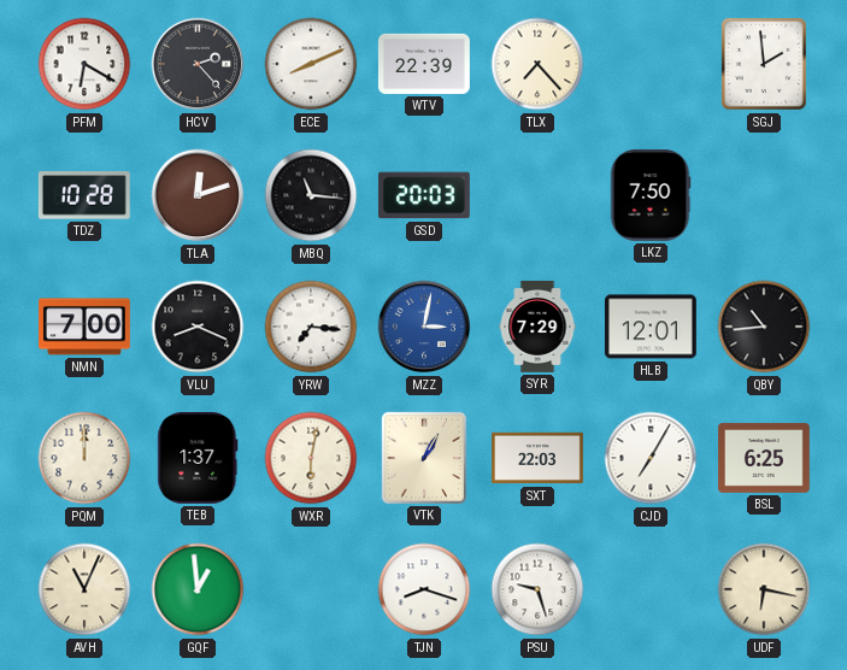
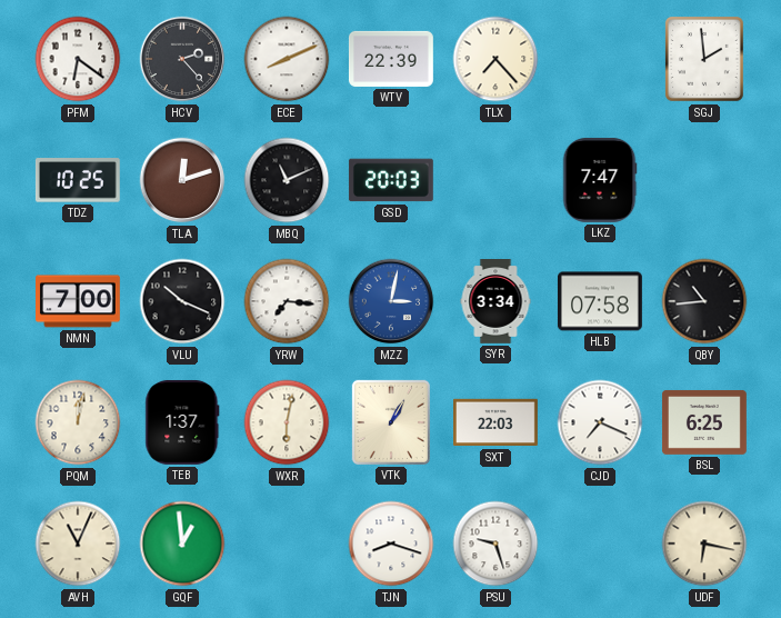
PFM: 6:20 -> 6:21
TDZ: 10:28 -> 10:25
MBQ: 11:16 -> 11:11
LKZ: 7:50 -> 7:47
VLU: 8:19 -> 10:19
SYR: 7:29 -> 3:34
HLB: 12:01 -> 07:58
PQM: 12:00 -> 12:02
CJD: 7:05 -> 7:19
